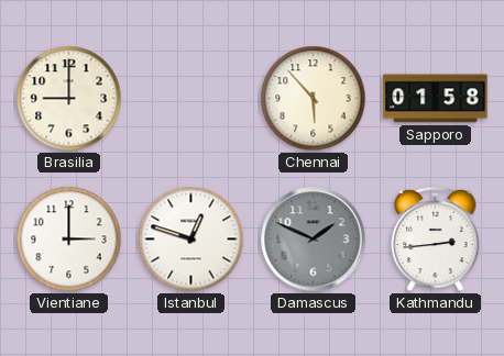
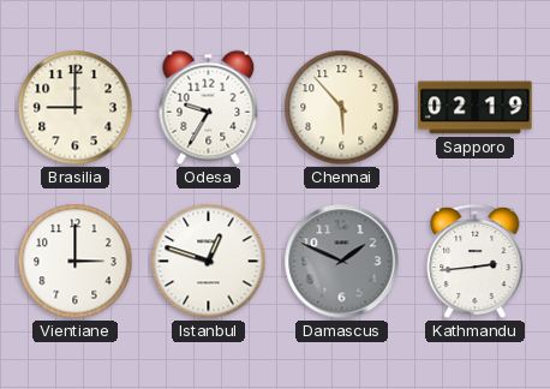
Odesa: none -> 9:35
Sapporo: 01:58 -> 02:19
